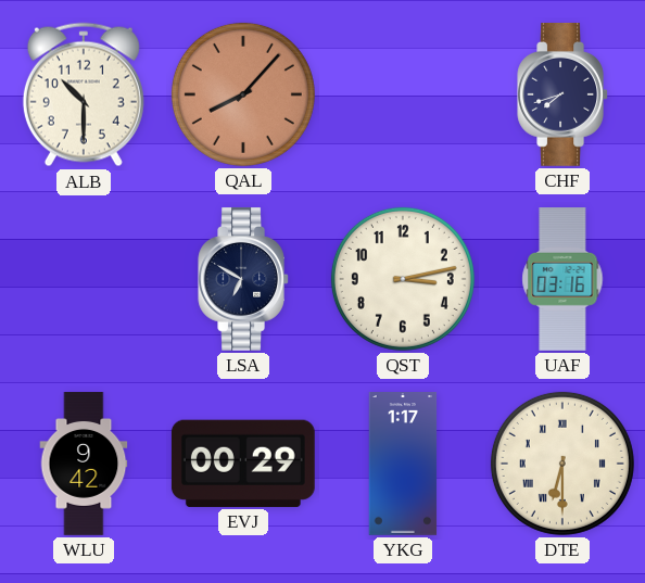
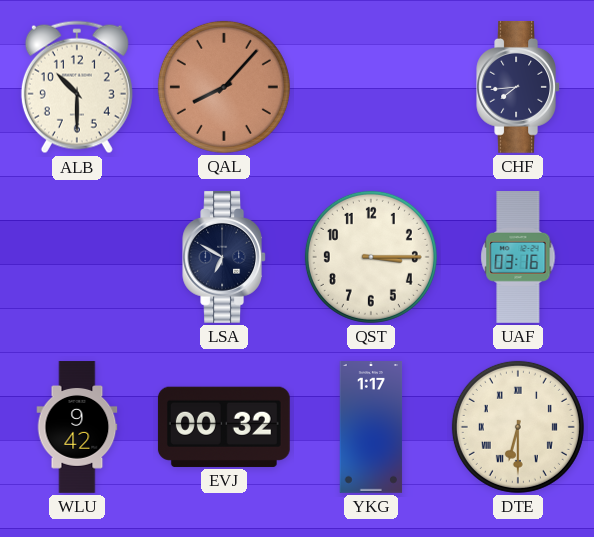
CHF: 7:42 -> 7:44
QST: 3:13 -> 3:15
EVJ: 00:29 -> 00:32
